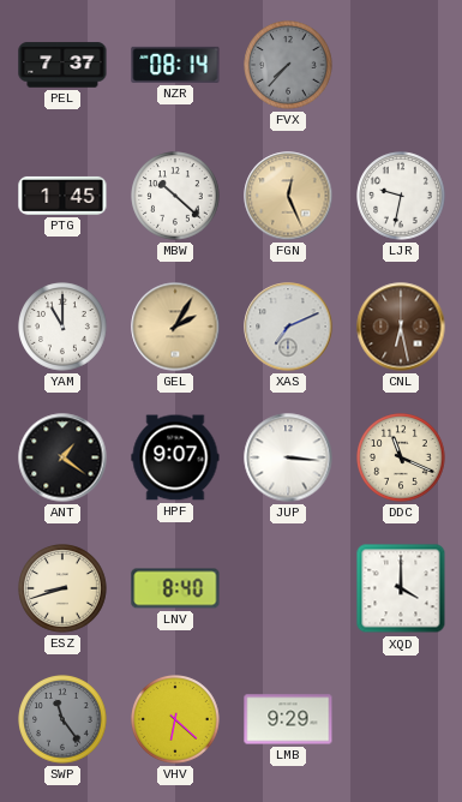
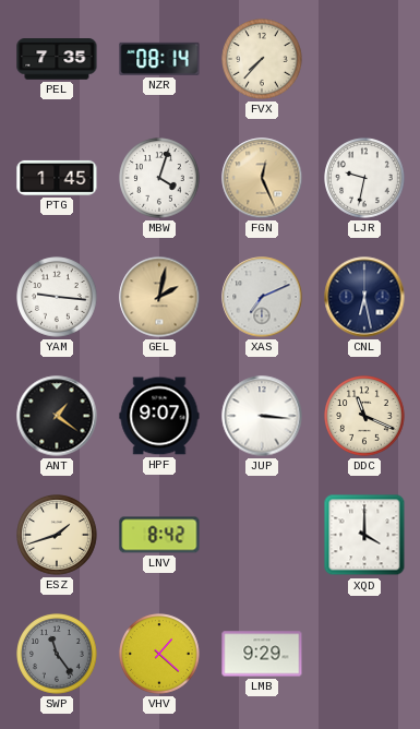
PEL: 7:37 -> 7:35
FVX dial: grey -> cream
MBW: 10:22 -> 4:03
YAM: 11:00 -> 9:16
GEL: 2:05 -> 2:02
CNL dial: brown -> navy
ESZ: 8:42 -> 1:42
LNV: 8:40 -> 8:42
VHV: 6:22 -> 1:22
